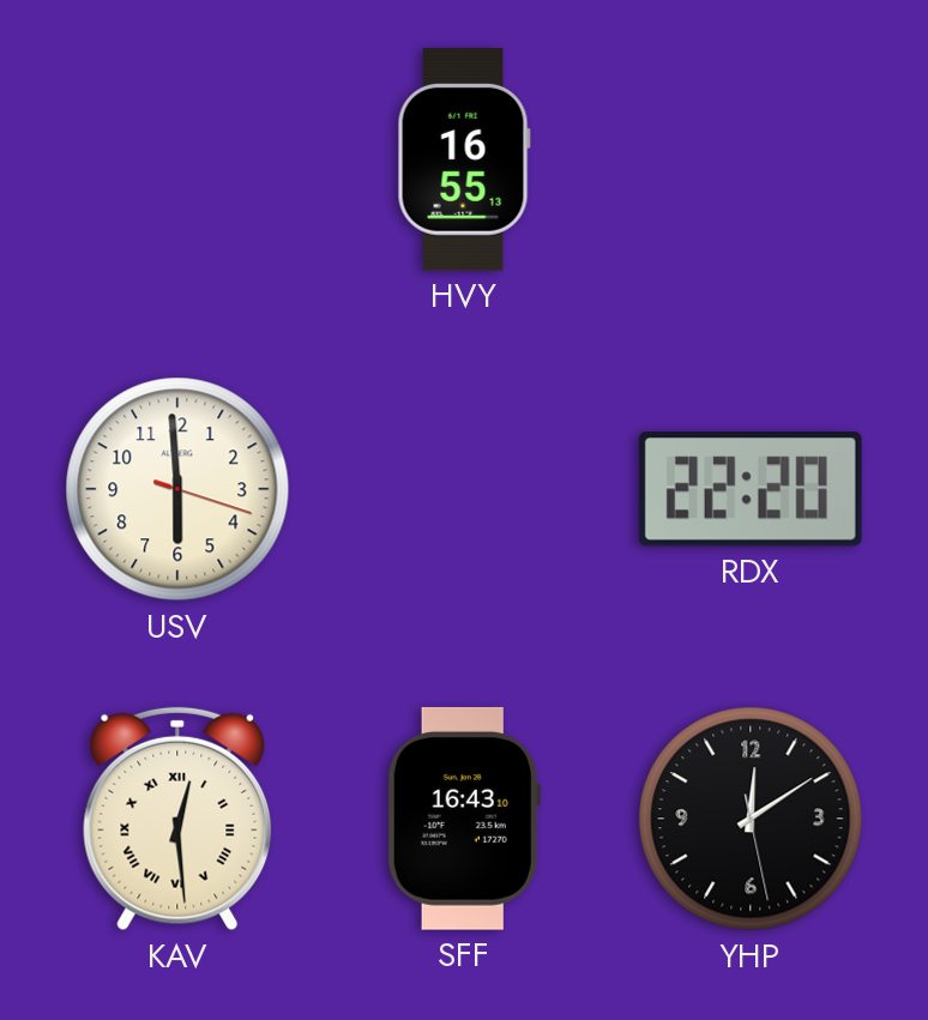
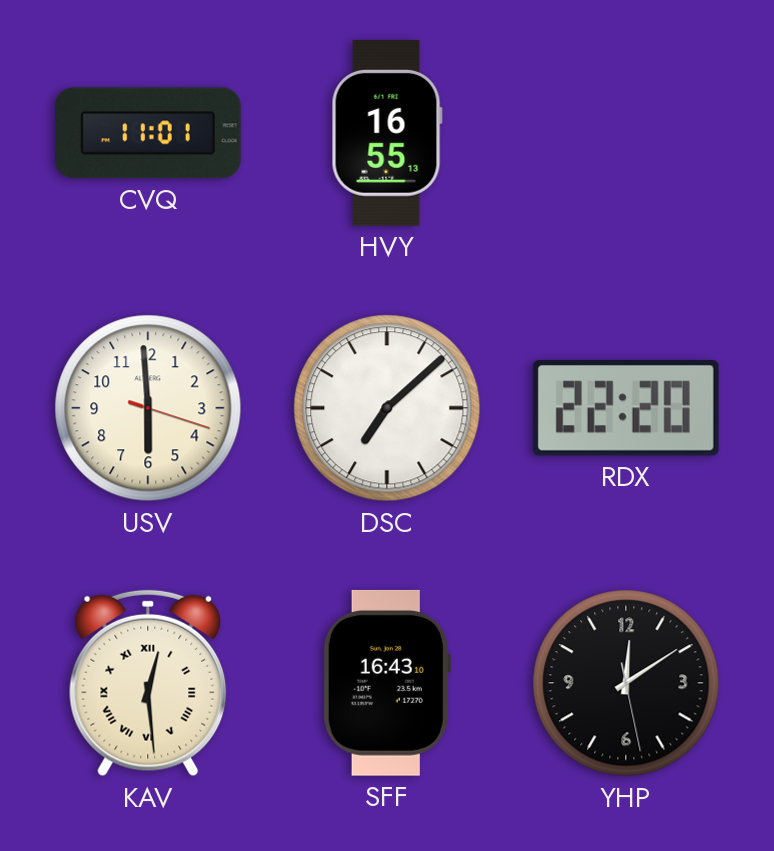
CVQ: none -> 11:01
DSC: none -> 7:08
